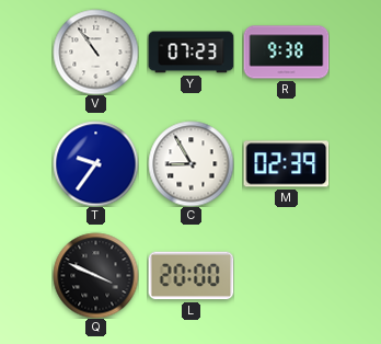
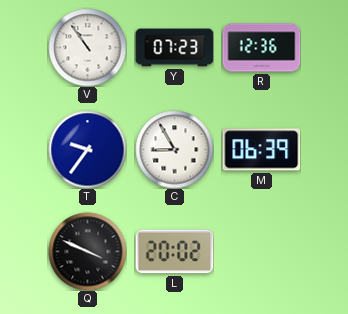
R: 9:38 -> 12:36
M: 02:39 -> 06:39
L: 20:00 -> 20:02
